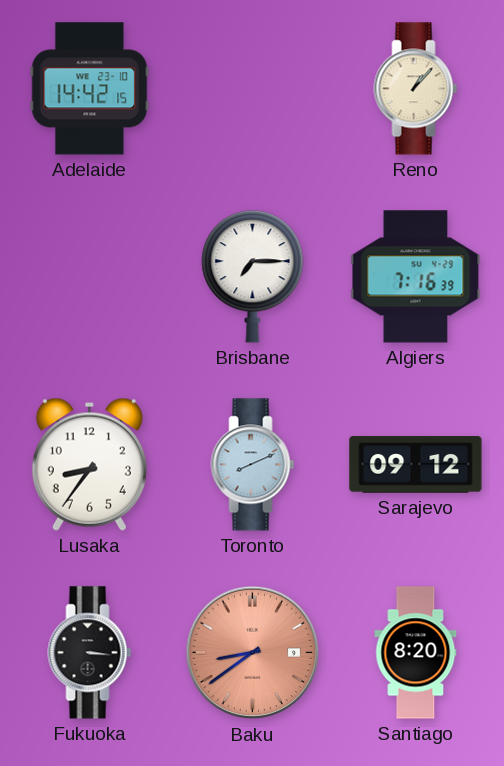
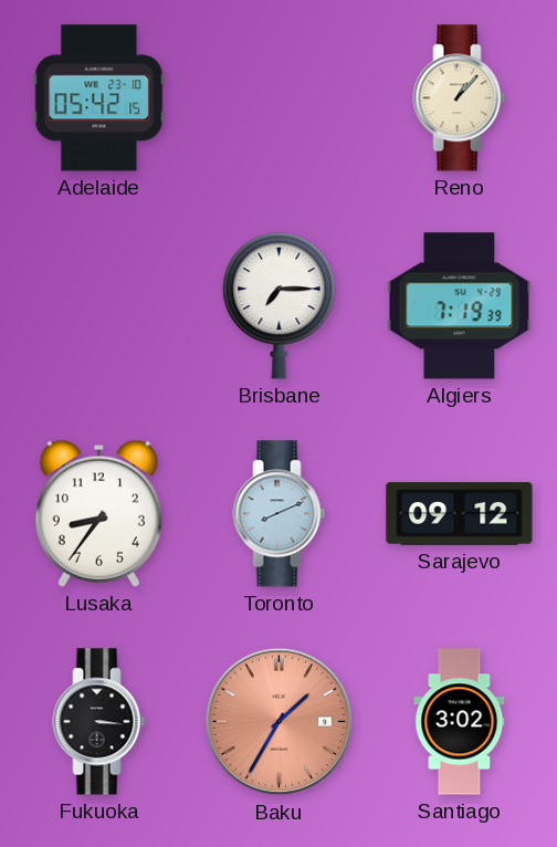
Adelaide: 14:42 -> 05:42
Algiers: 7:16 -> 7:19
Baku: 8:39 -> 1:35
Santiago: 8:20 -> 3:02
